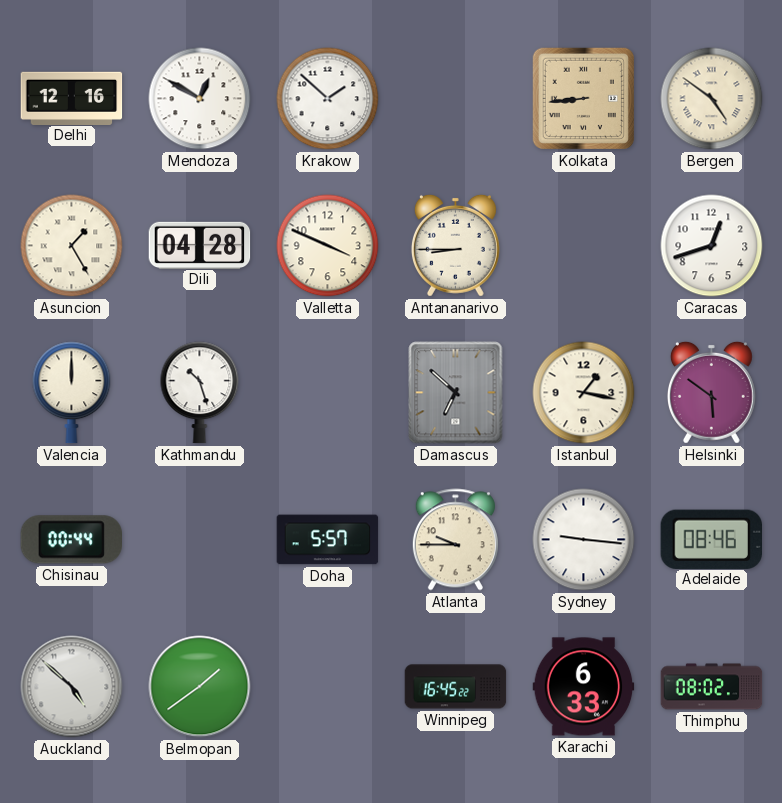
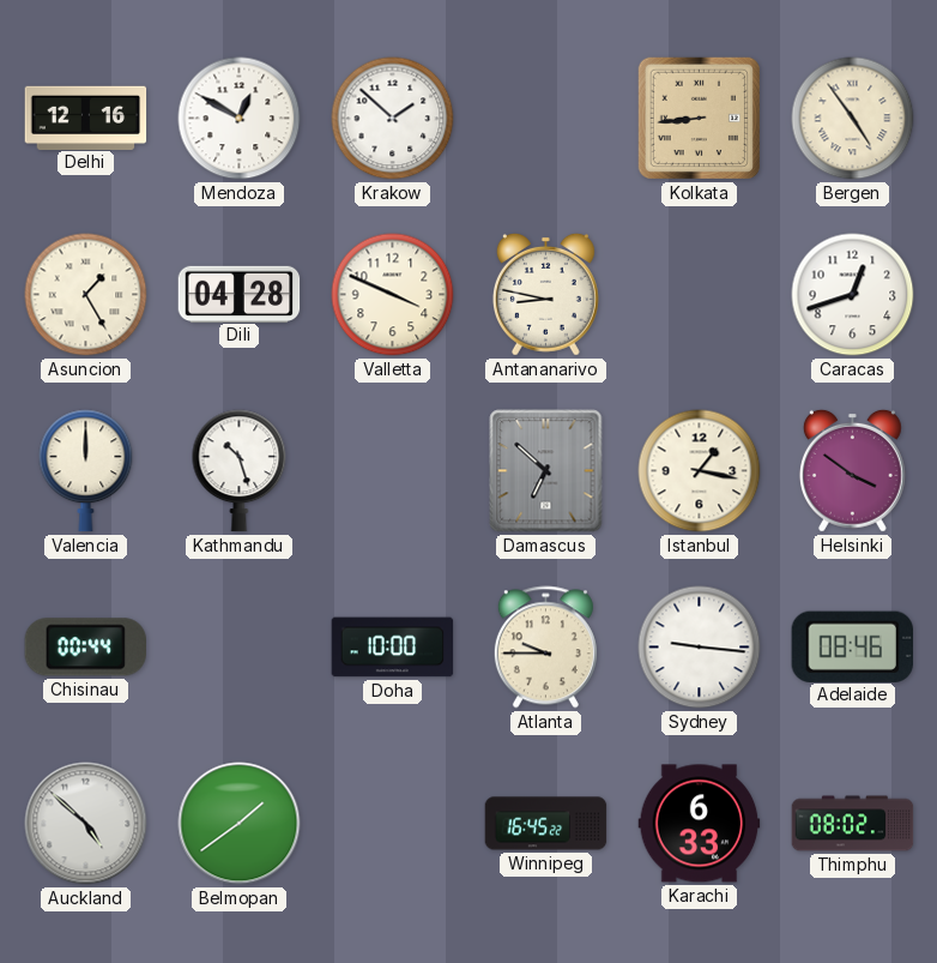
Bergen: 4:51 -> 4:54
Antananarivo: 8:45 -> 8:47
Helsinki: 5:51 -> 3:51
Doha: 5:57 -> 10:00
